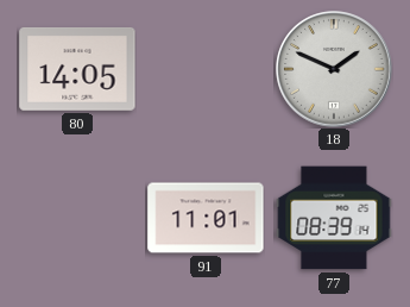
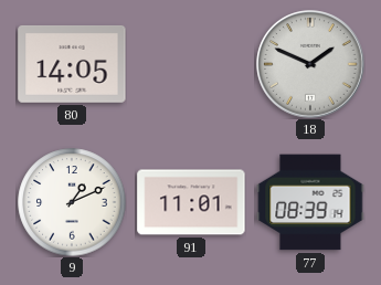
9: none -> 1:11
